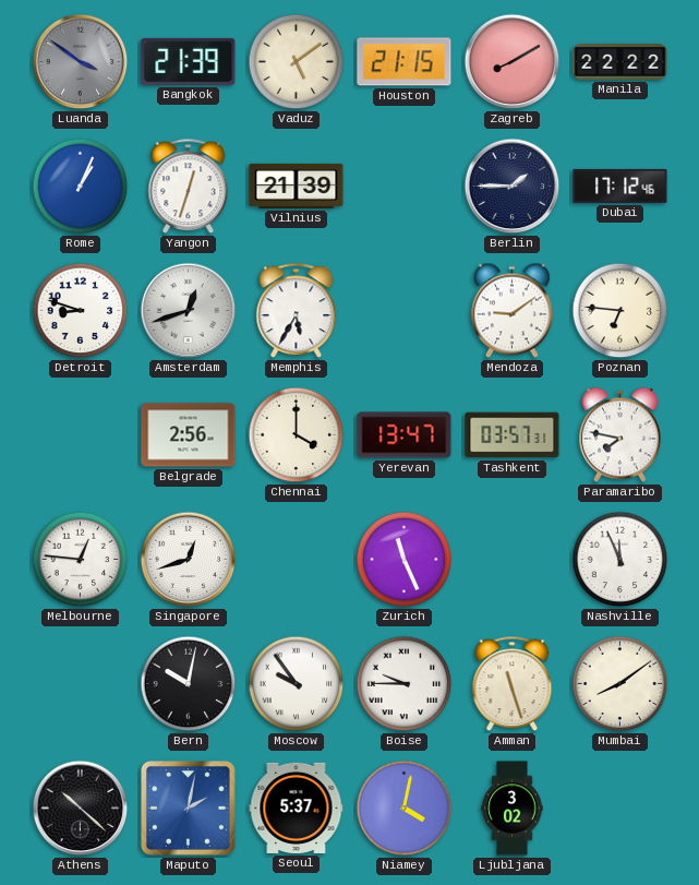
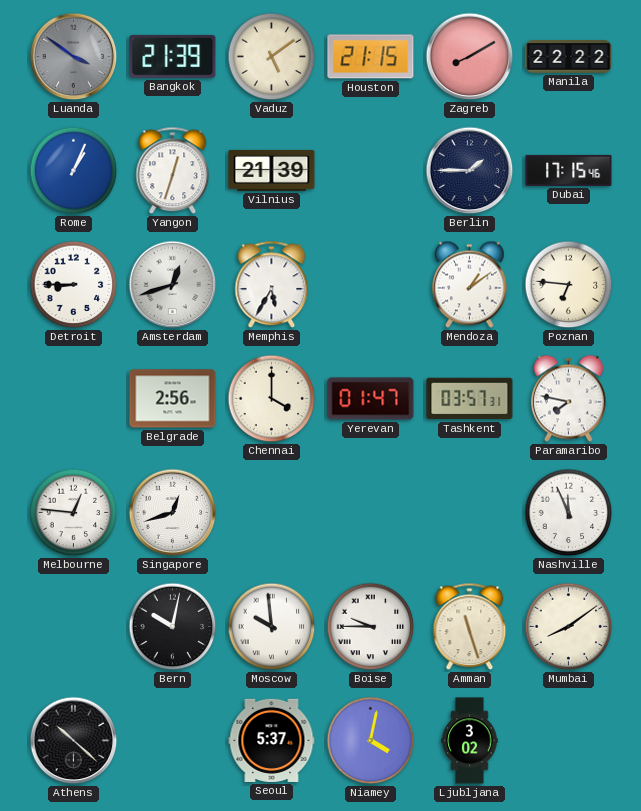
Dubai: 17:12 -> 17:15
Detroit: 8:48 -> 8:45
Mendoza: 9:09 -> 1:09
Yerevan: 13:47 -> 01:47
Zurich: 11:26 -> none
Moscow: 9:54 -> 9:59
Maputo: 2:02 -> none
